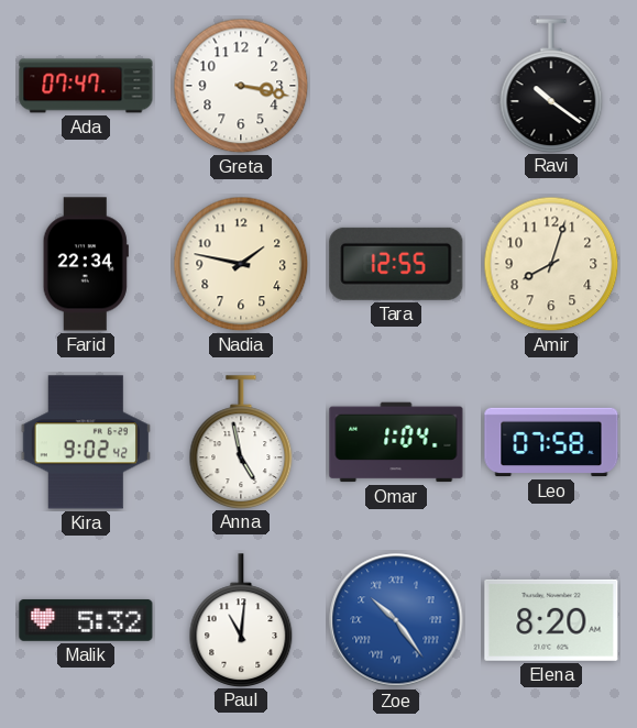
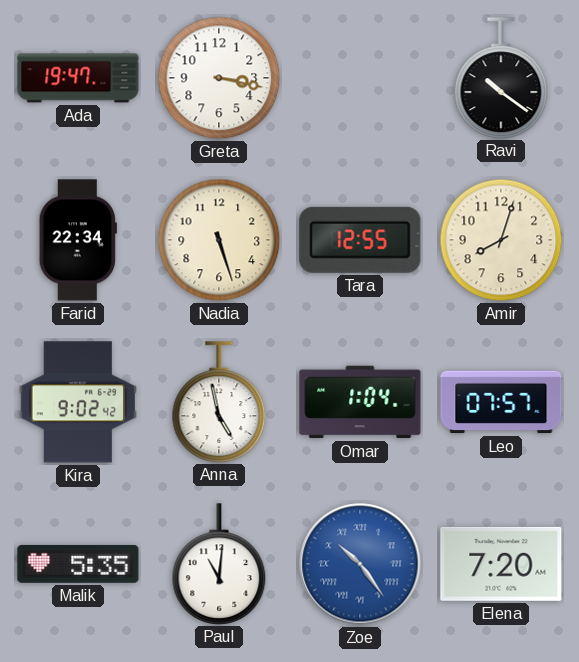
Ada: 07:47 -> 19:47
Nadia: 1:47 -> 5:27
Leo: 07:58 -> 07:57
Malik: 5:32 -> 5:35
Elena: 8:20 -> 7:20
